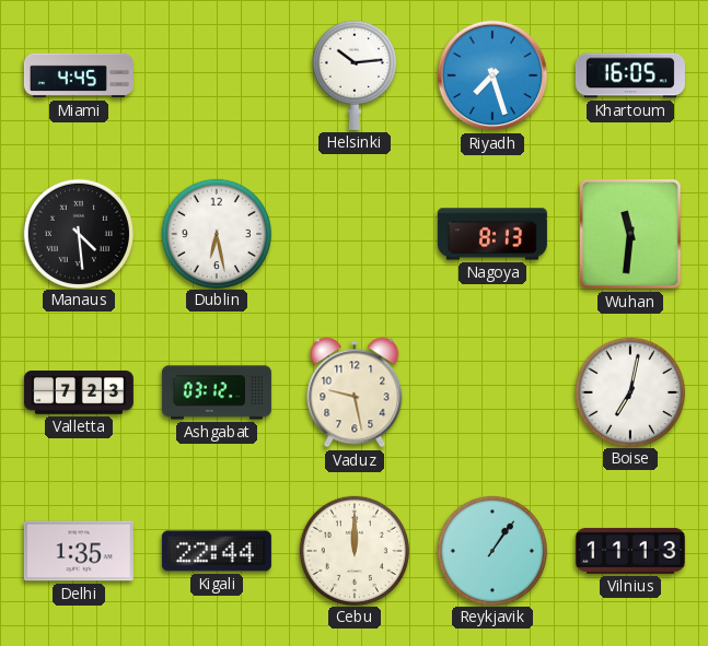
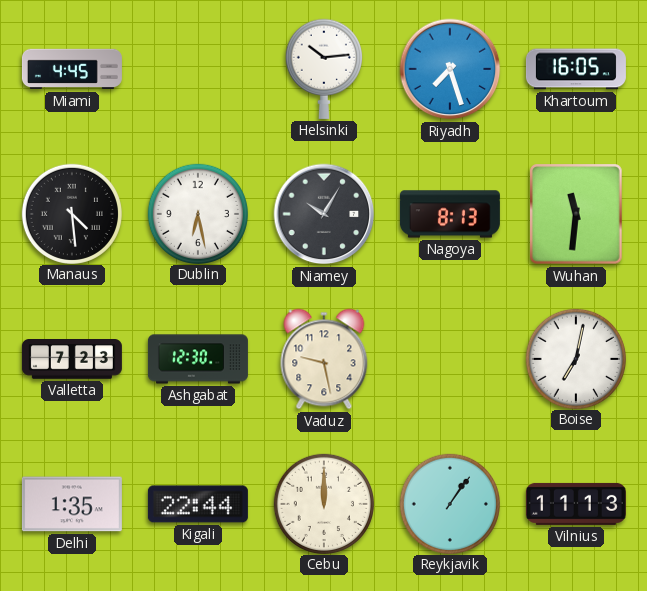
Niamey: none -> 10:05
Ashgabat: 03:12 -> 12:30
